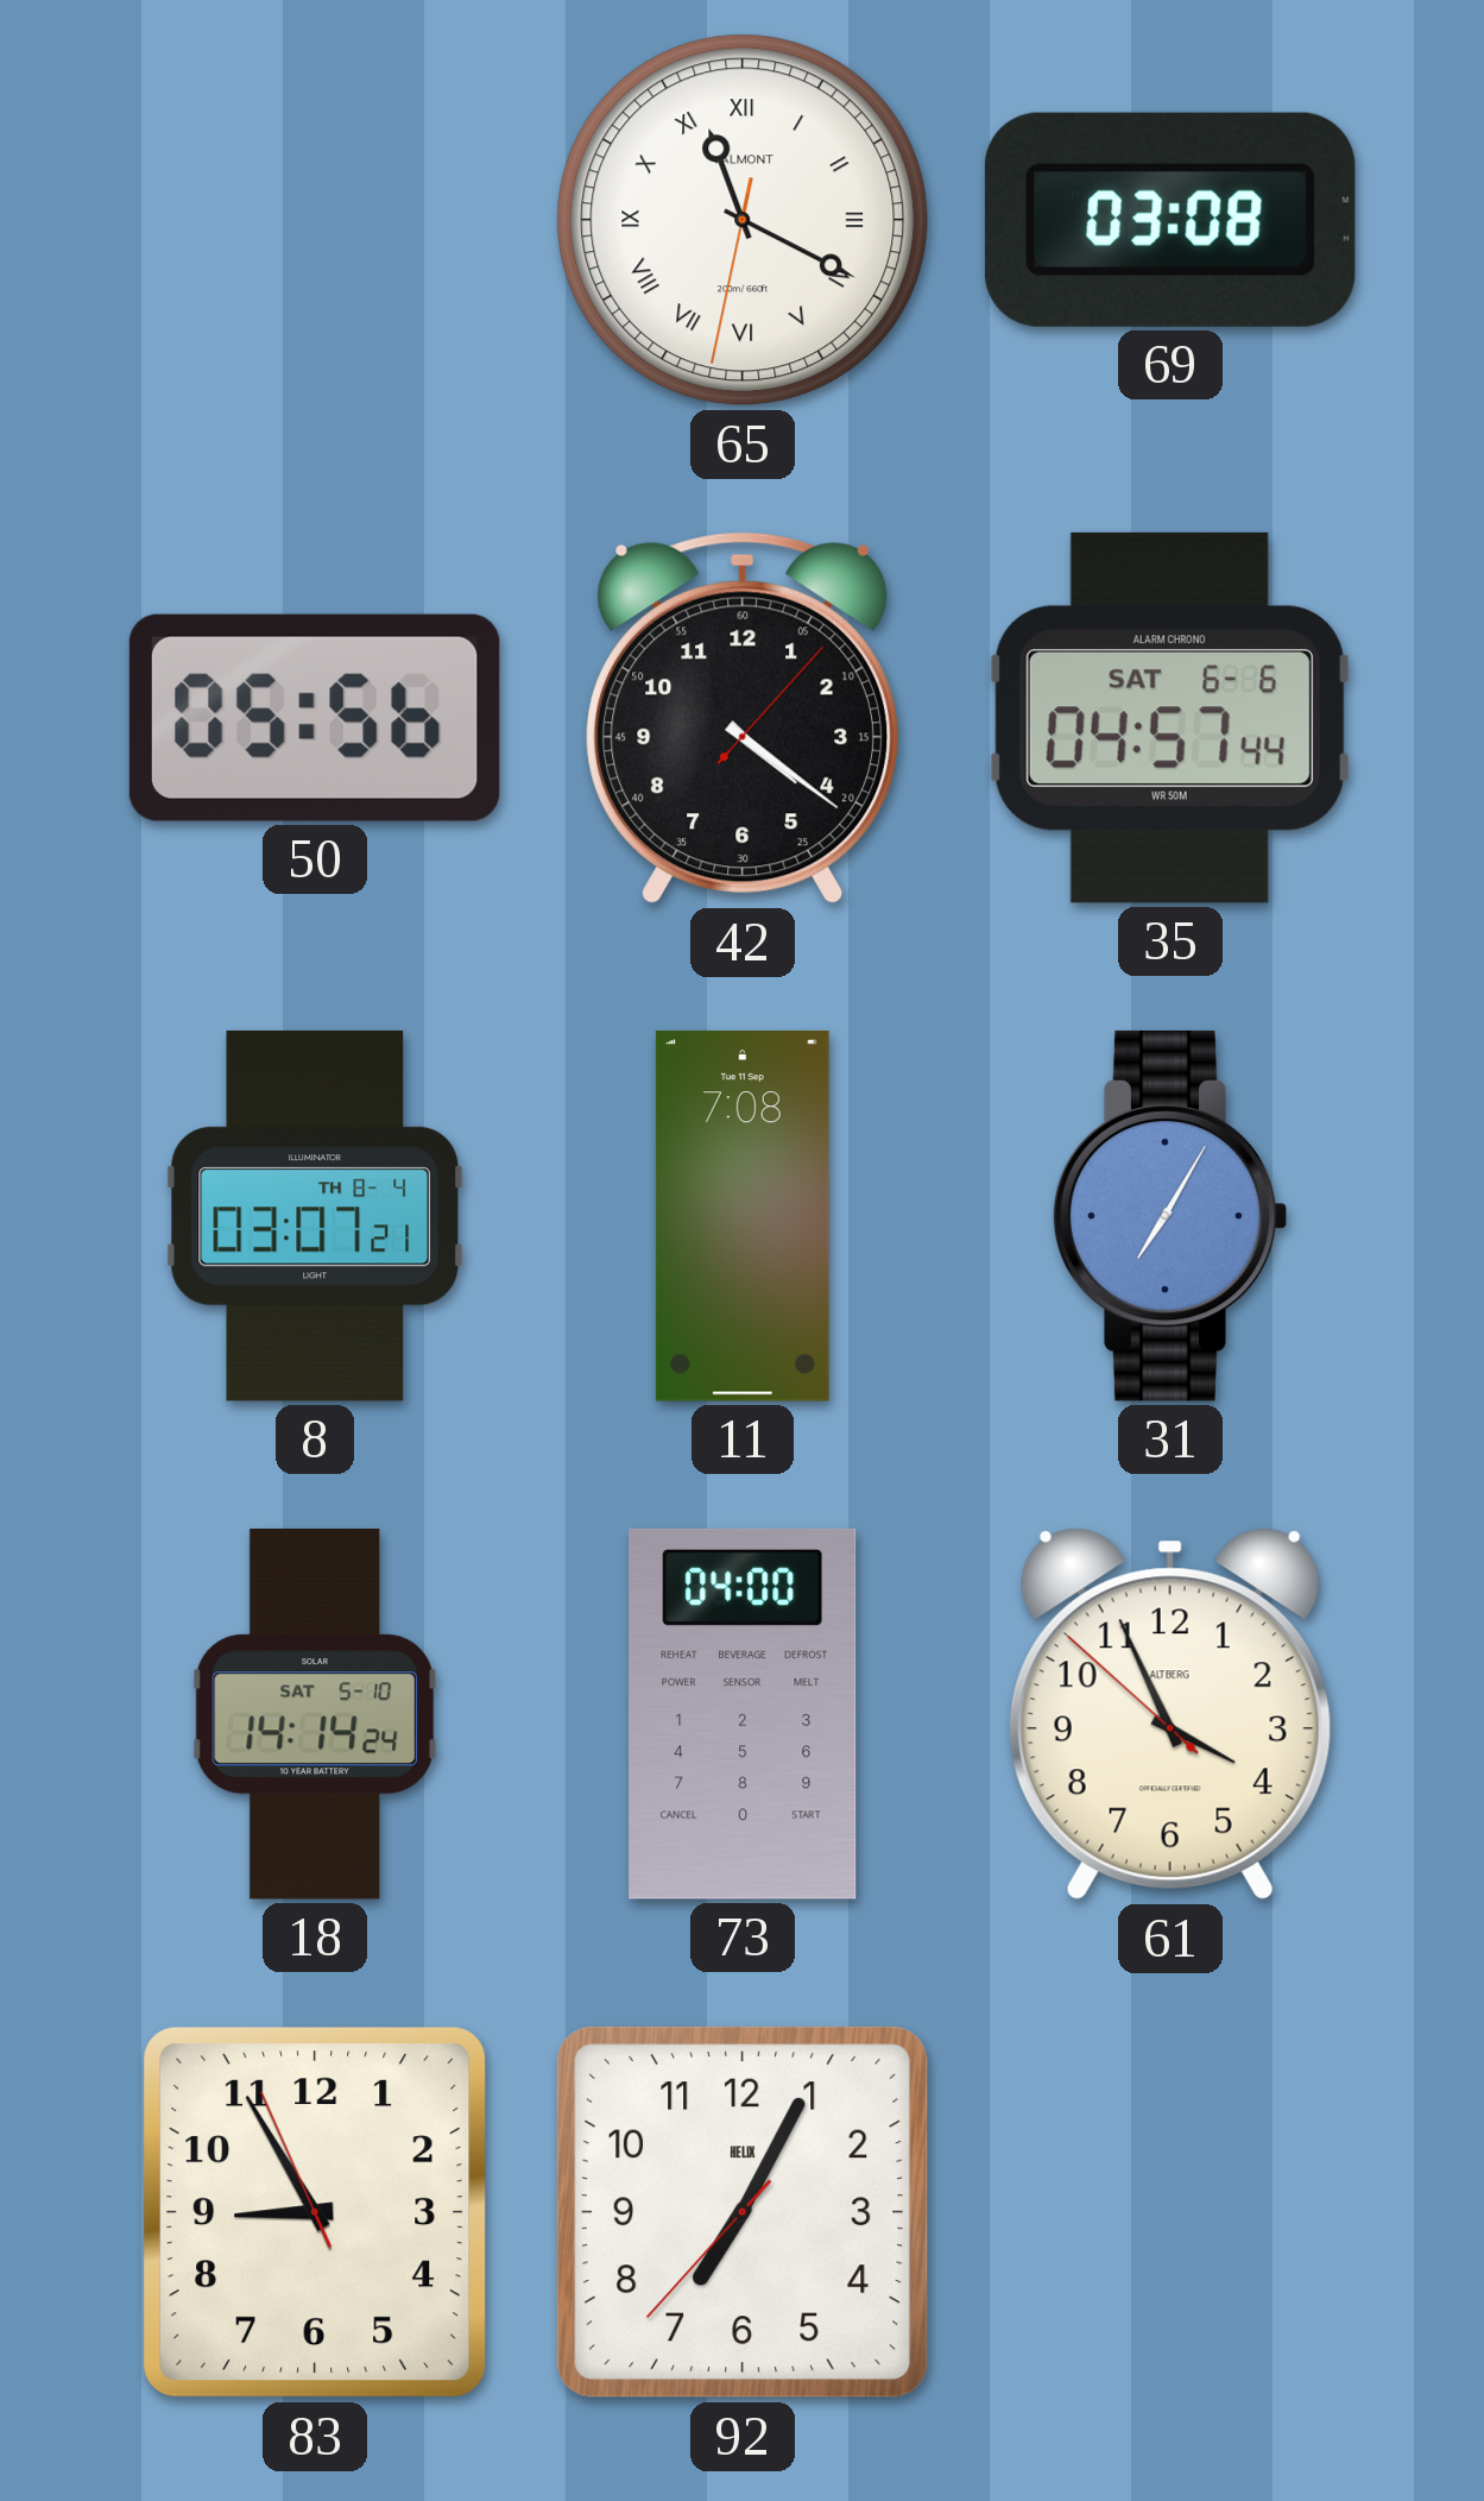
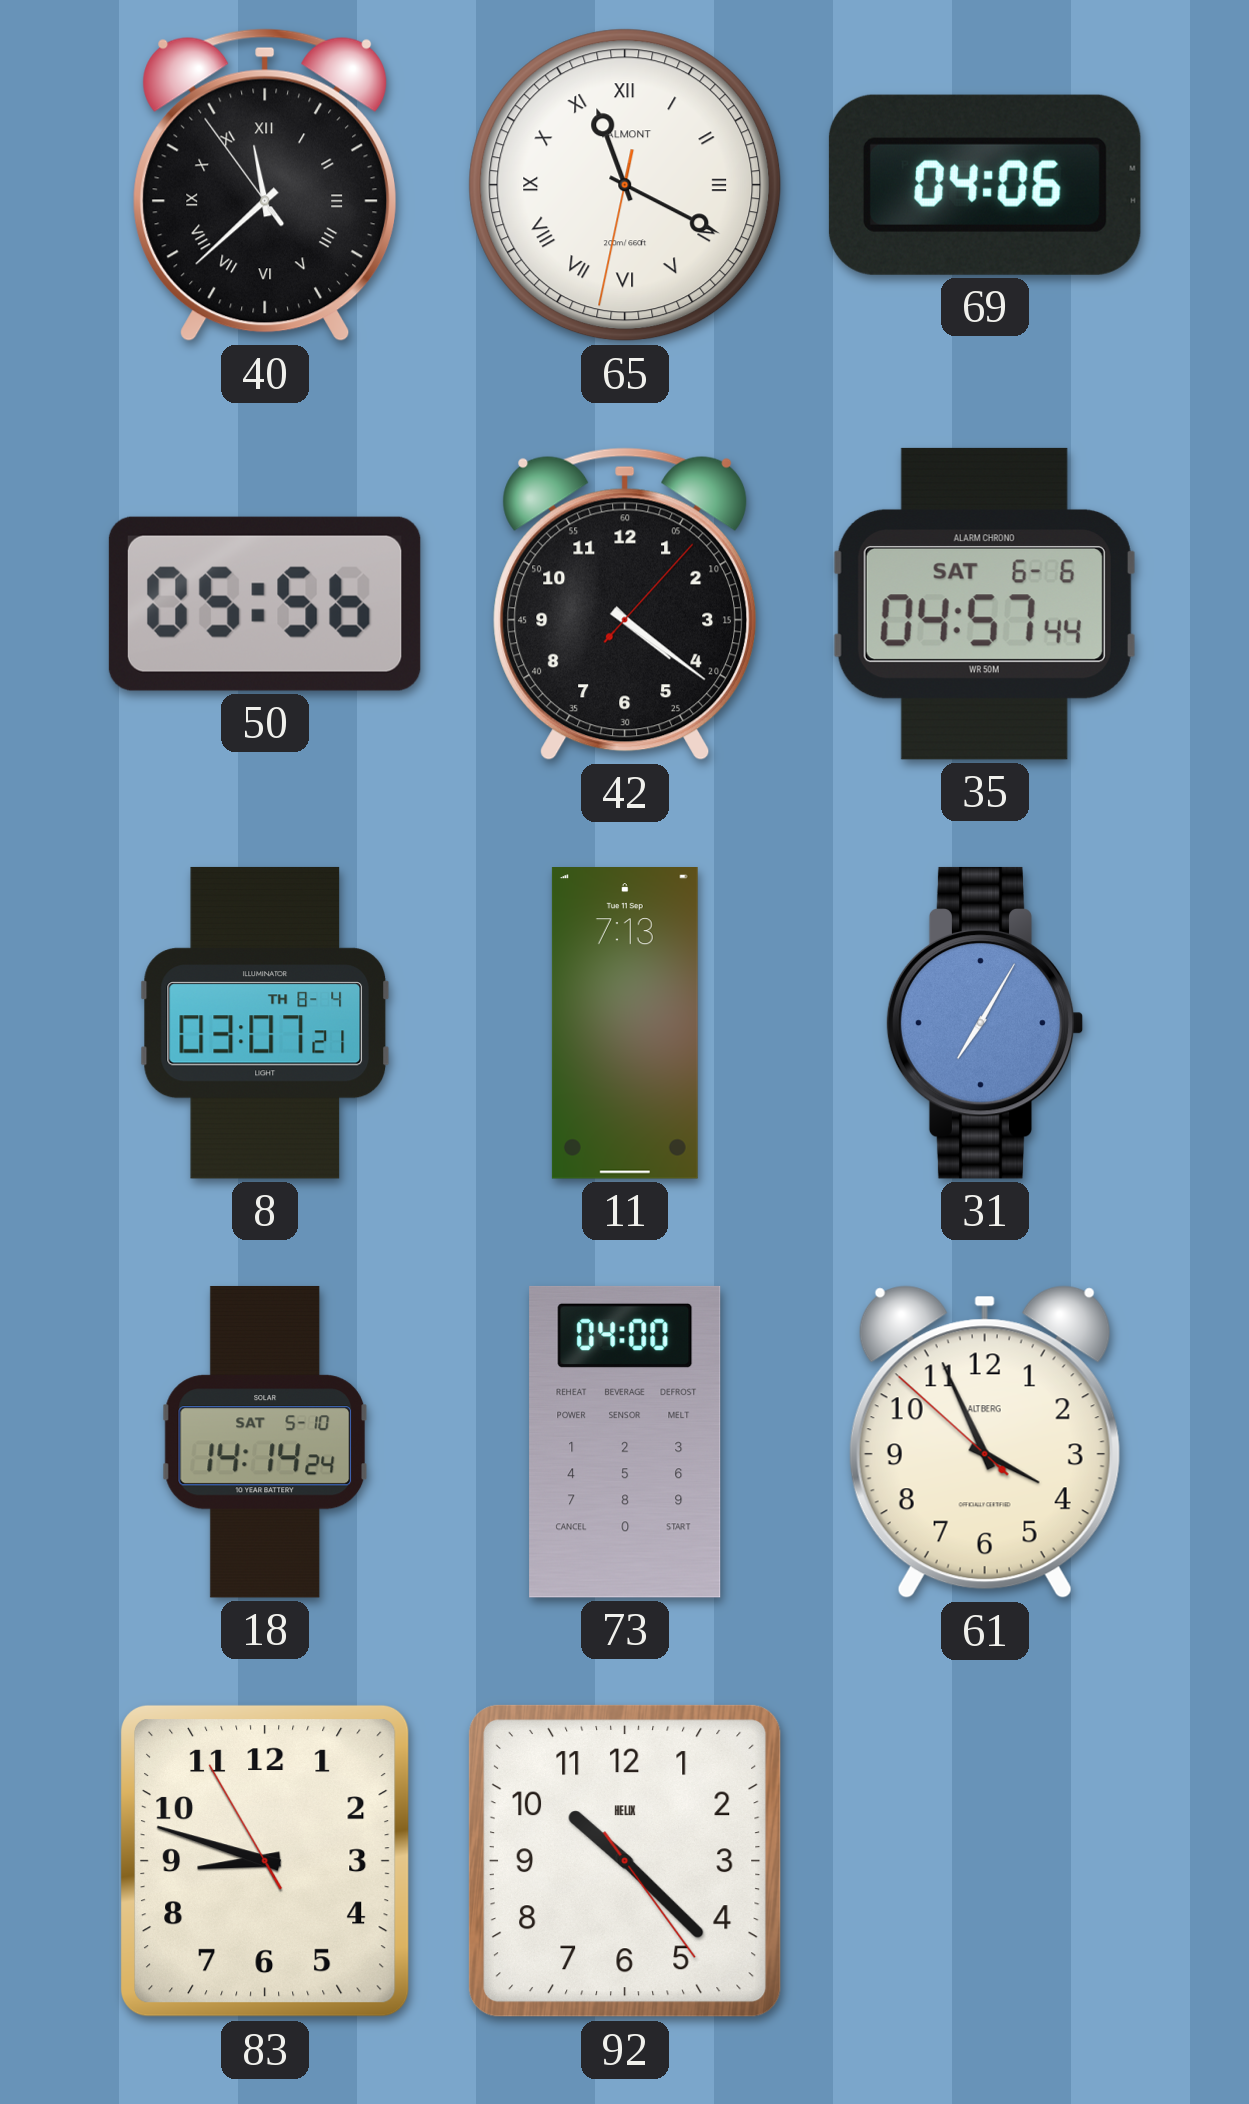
40: none -> 11:37
69: 03:08 -> 04:06
11: 7:08 -> 7:13
83: 8:54 -> 8:47
92: 7:04 -> 10:22
